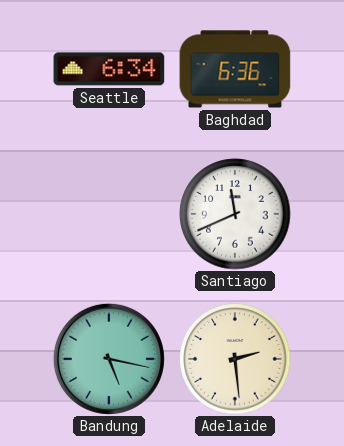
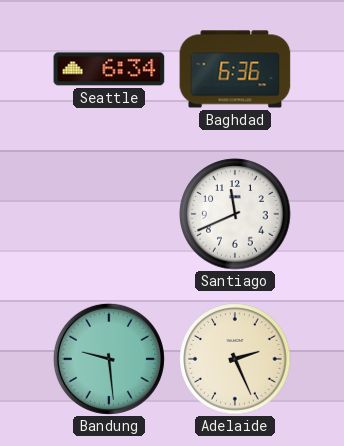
Bandung: 5:17 -> 9:29
Adelaide: 2:29 -> 2:26
